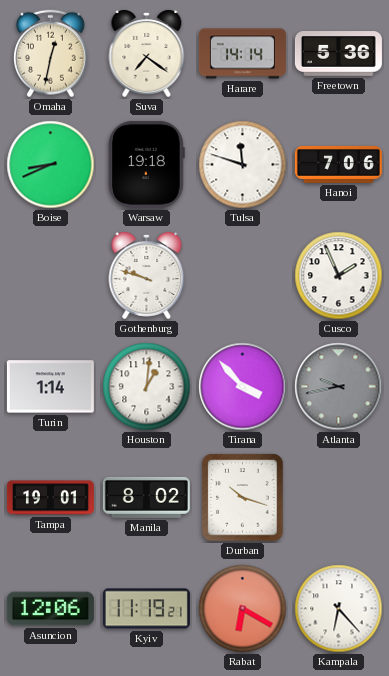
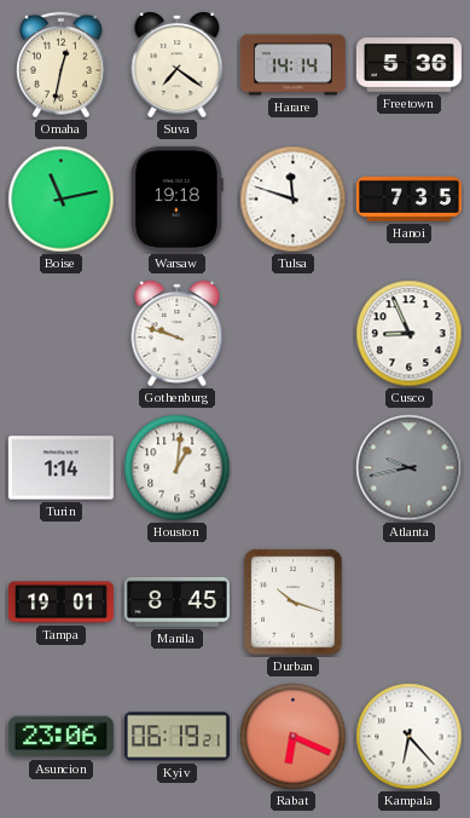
Boise: 8:41 -> 11:13
Hanoi: 7:06 -> 7:35
Cusco: 1:56 -> 8:56
Tirana: 3:53 -> none
Manila: 8:02 -> 8:45
Asuncion: 12:06 -> 23:06
Kyiv: 11:19 -> 06:19
Rabat: 6:20 -> 6:19
